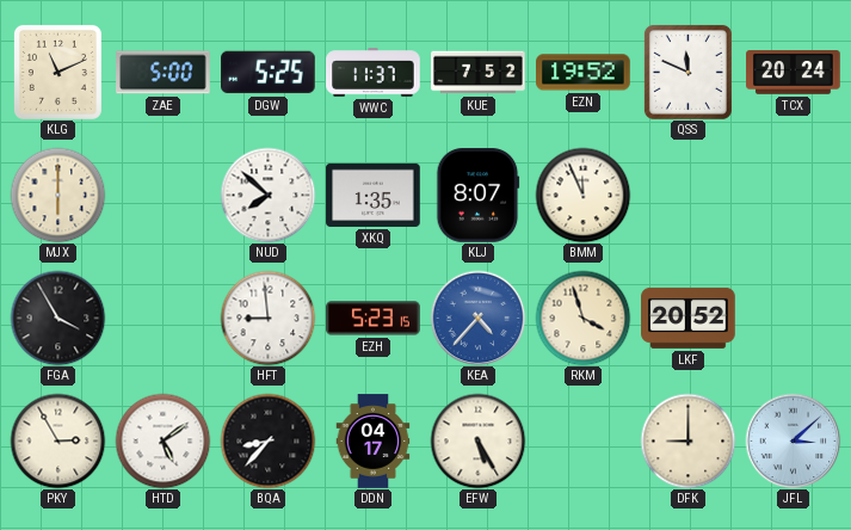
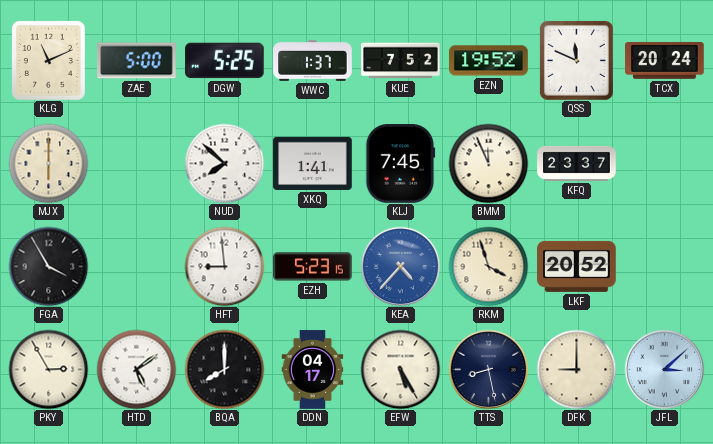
WWC: 11:37 -> 1:37
XKQ: 1:35 -> 1:41
KLJ: 8:07 -> 7:45
KFQ: none -> 23:37
BQA: 8:37 -> 8:00
TTS: none -> 8:28
